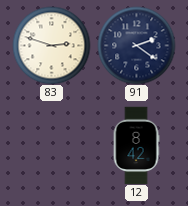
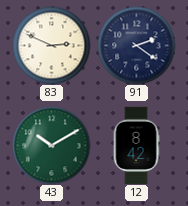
83: 2:48 -> 2:49
43: none -> 10:10
